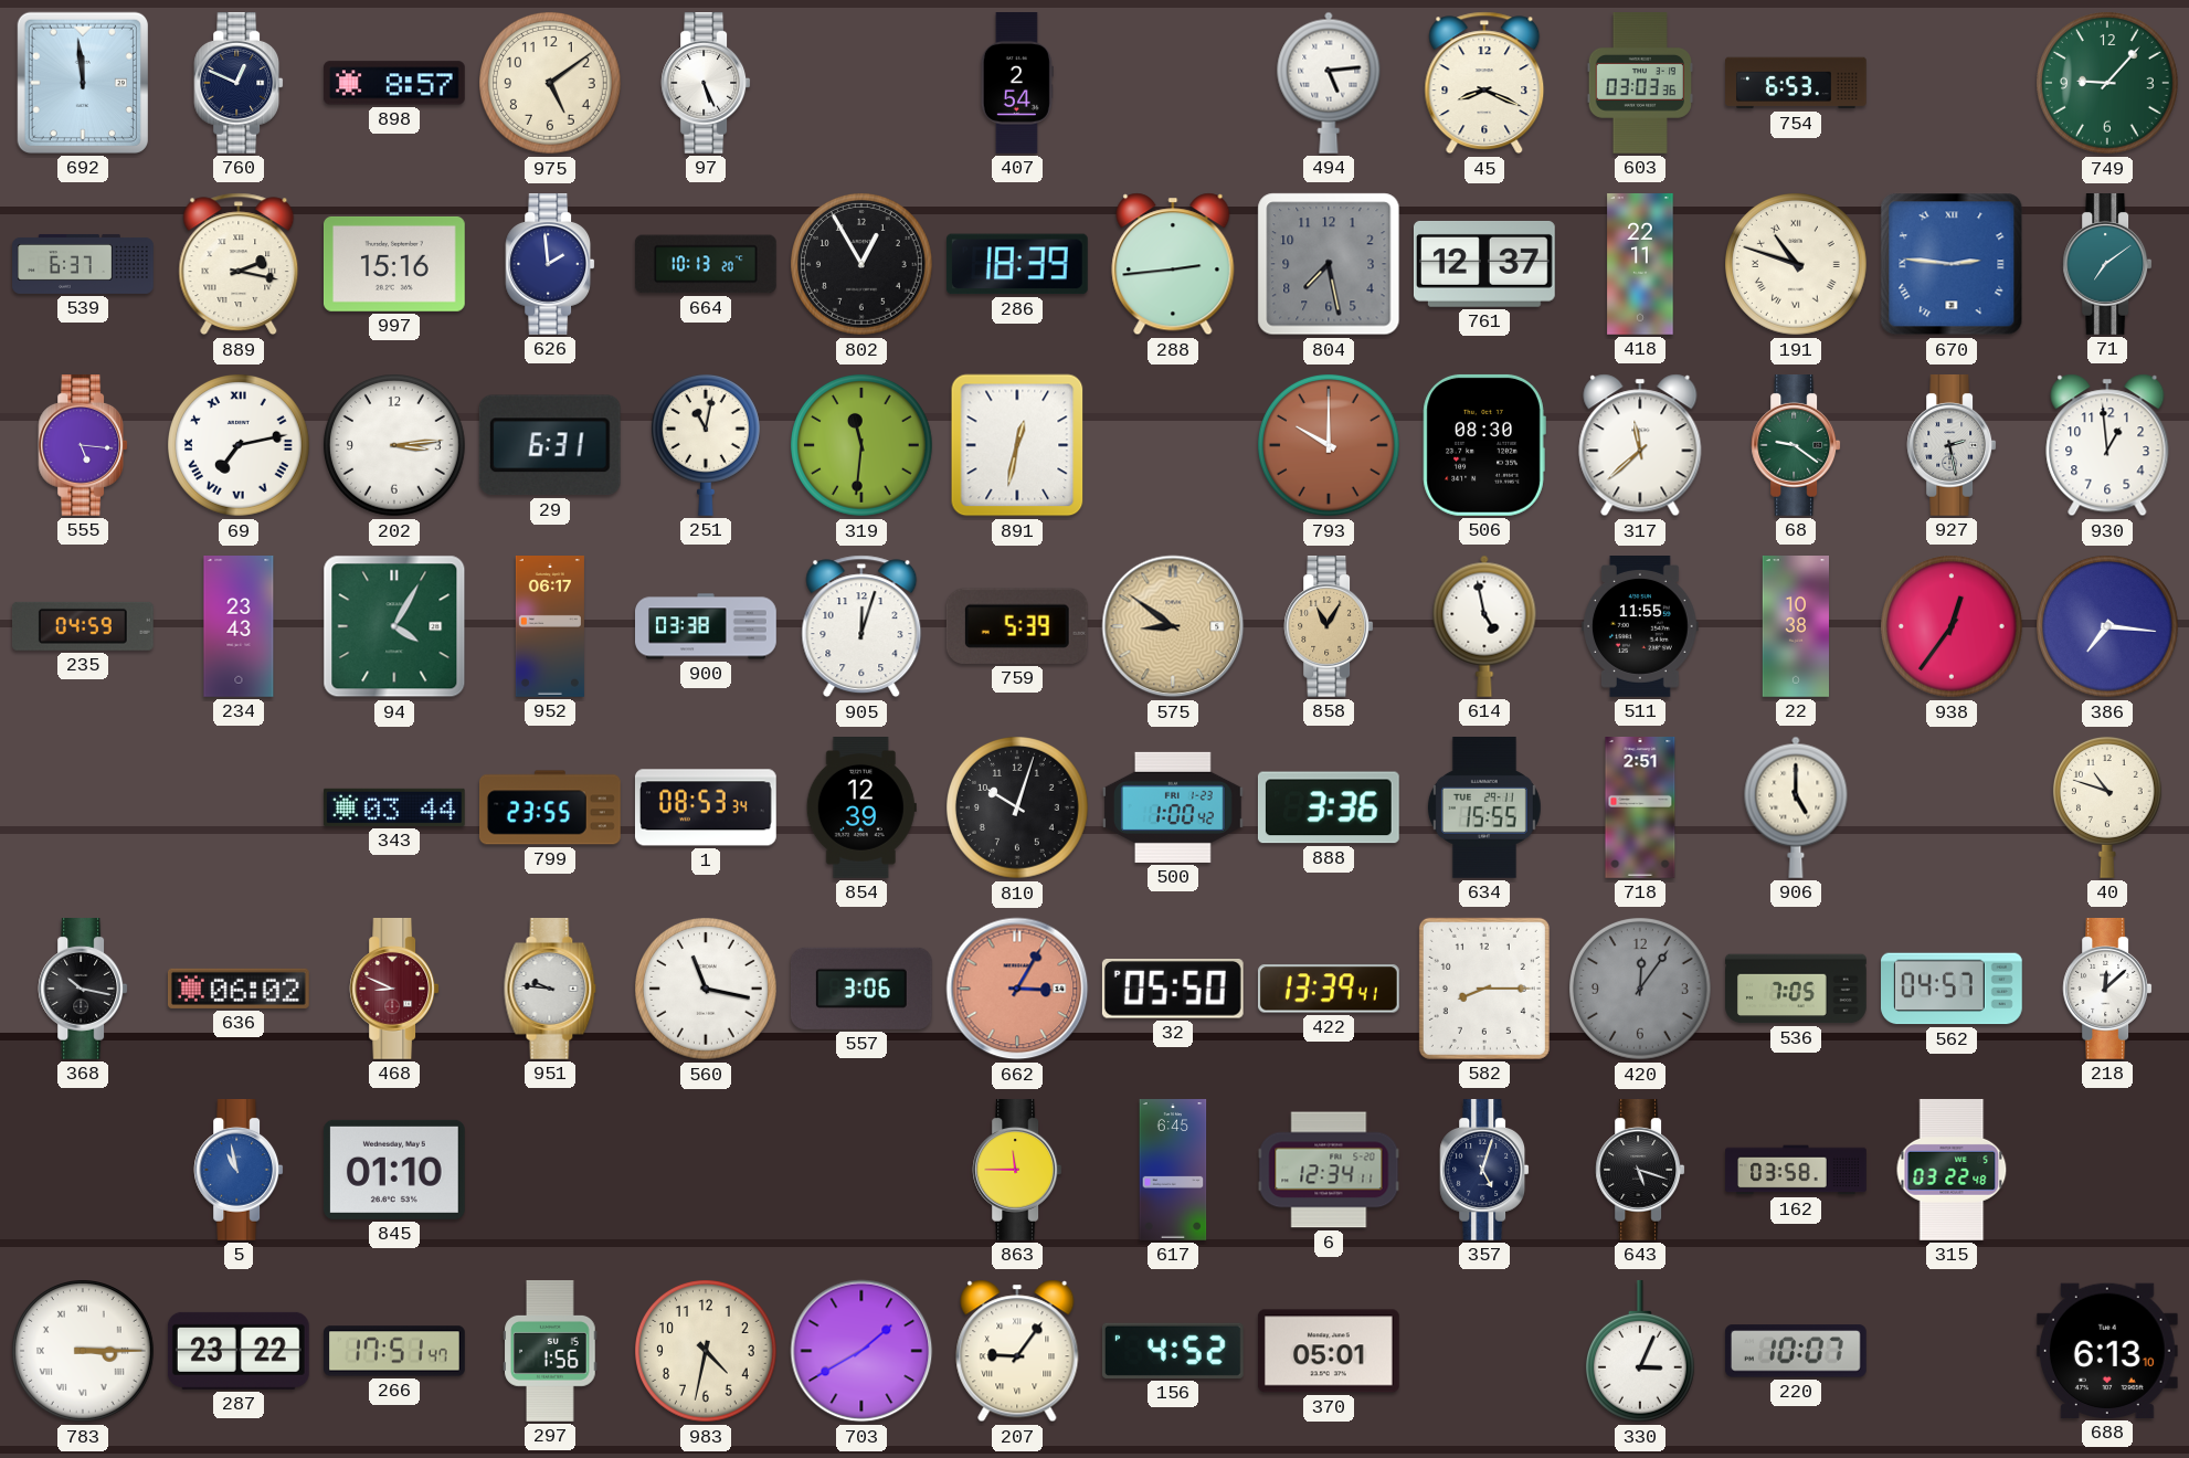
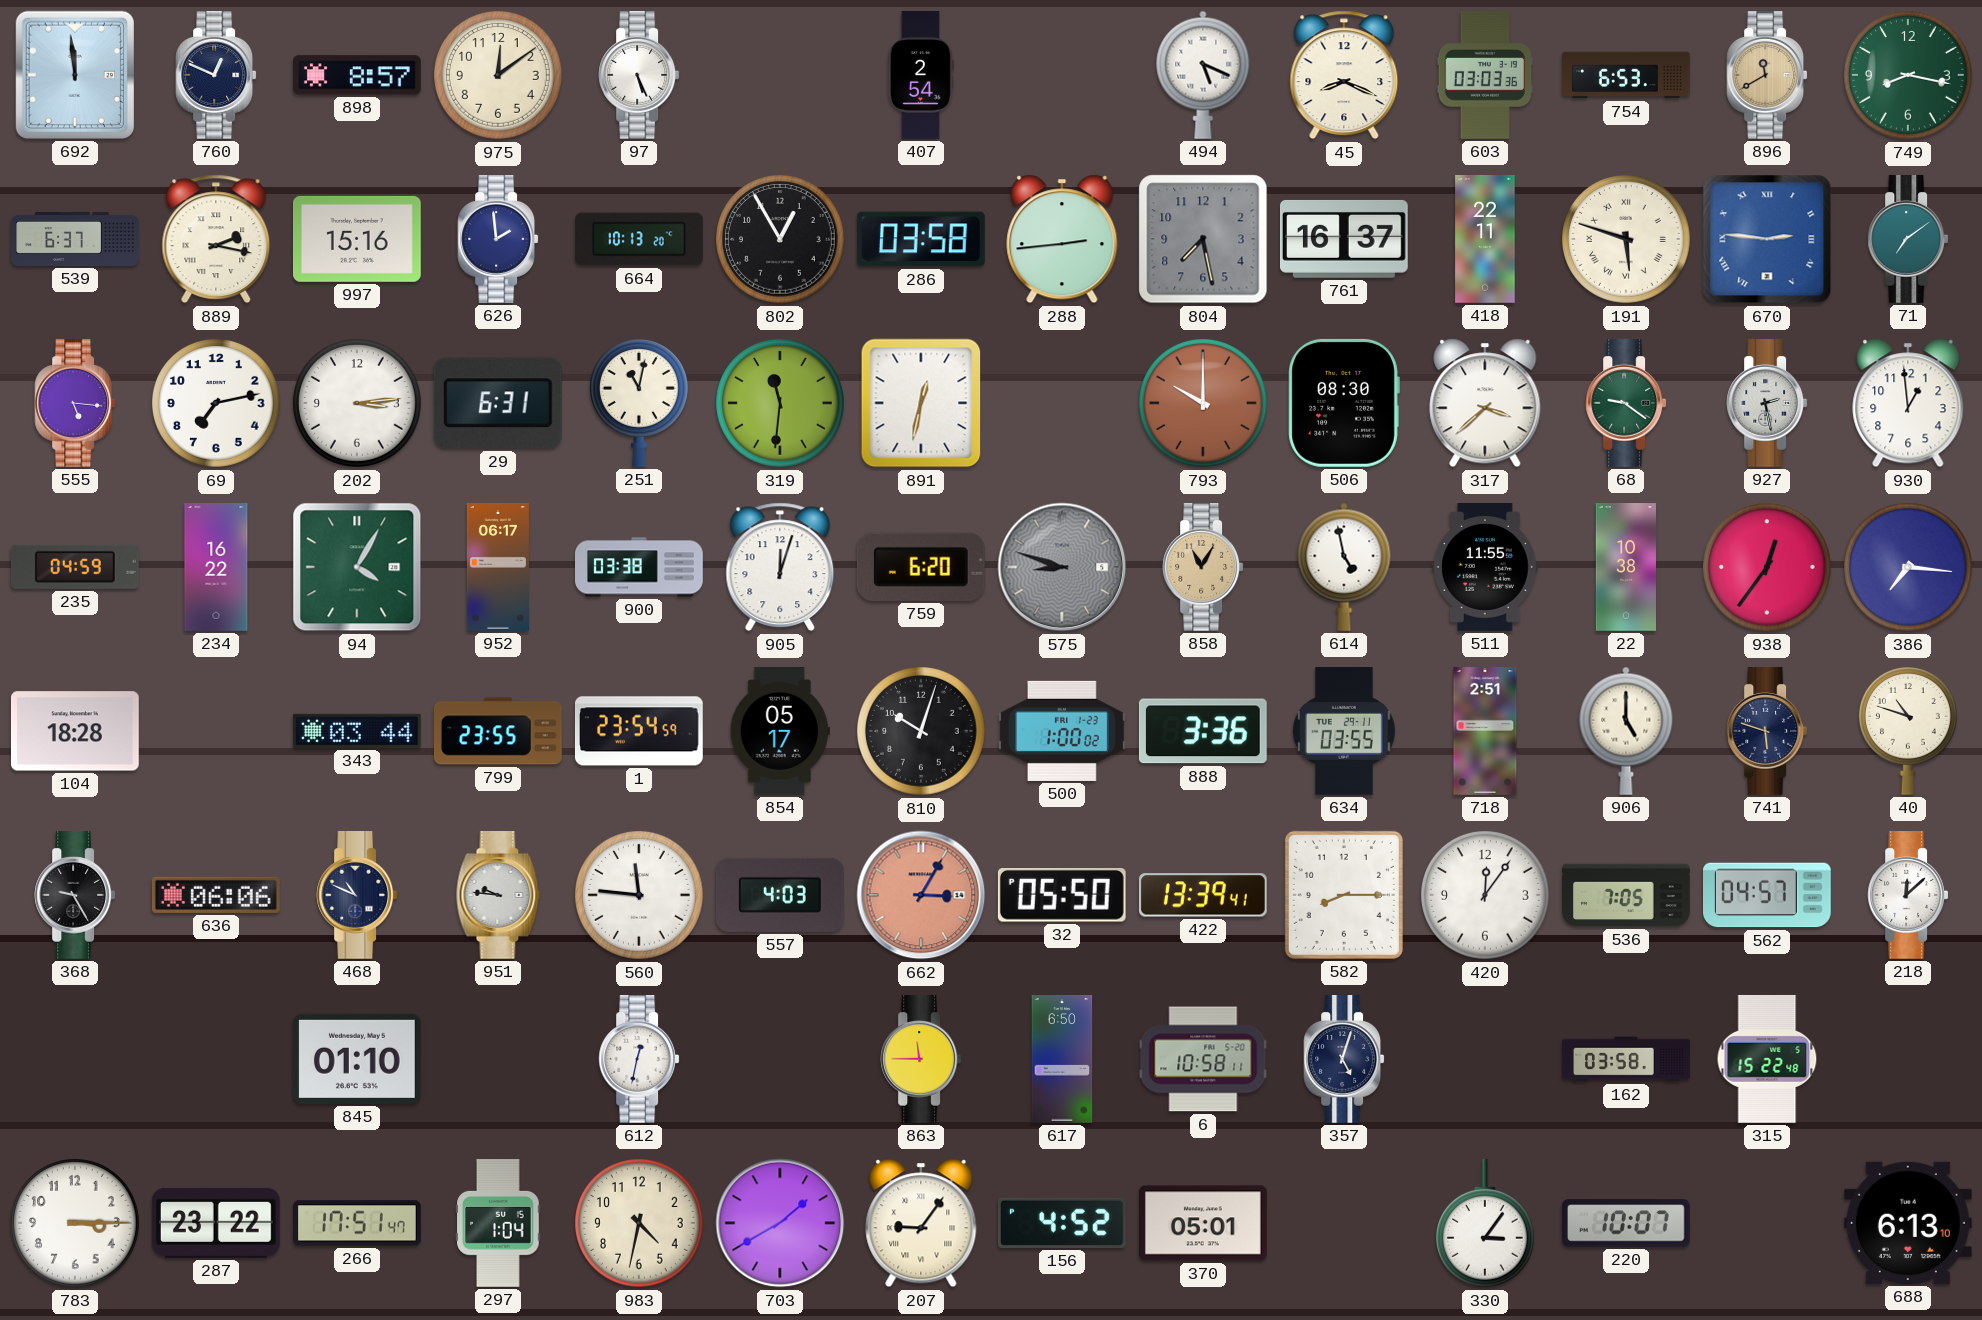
975: 5:09 -> 12:09
494: 5:14 -> 5:19
896: none -> 11:40
749: 9:07 -> 8:17
286: 18:39 -> 03:58
761: 12:37 -> 16:37
191: 10:48 -> 5:48
69 numerals: Roman -> Arabic
317: 11:38 -> 3:38
234: 23:43 -> 16:22
759: 5:39 -> 6:20
575: 8:51 -> 8:48
575 dial: champagne -> grey
104: none -> 18:28
1: 08:53 -> 23:54
854: 12:39 -> 05:17
500: 1:00:42 -> 1:00:02
634: 15:55 -> 03:55
741: none -> 5:48
368: 10:17 -> 9:25
636: 06:02 -> 06:06
468: 8:49 -> 10:49
468 dial: burgundy -> navy
560: 11:17 -> 11:46
557: 3:06 -> 4:03
420 dial: grey -> white
5: 10:58 -> none
612: none -> 12:32
617: 6:45 -> 6:50
6: 12:34 -> 10:58
643: 5:18 -> none
315: 03:22 -> 15:22
783 numerals: Roman -> Arabic
297: 1:56 -> 1:04
330: 3:04 -> 3:06
